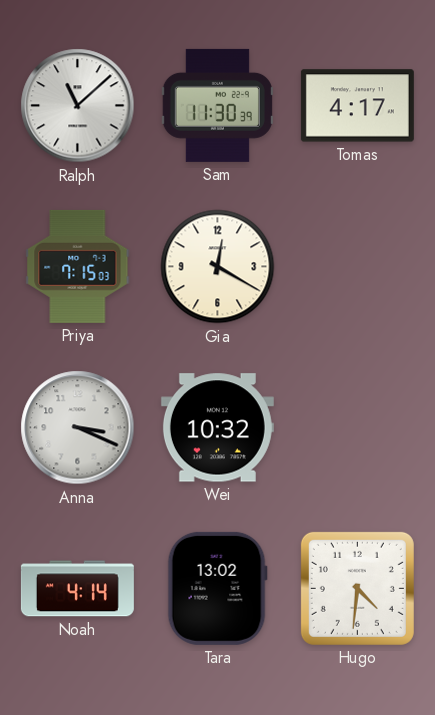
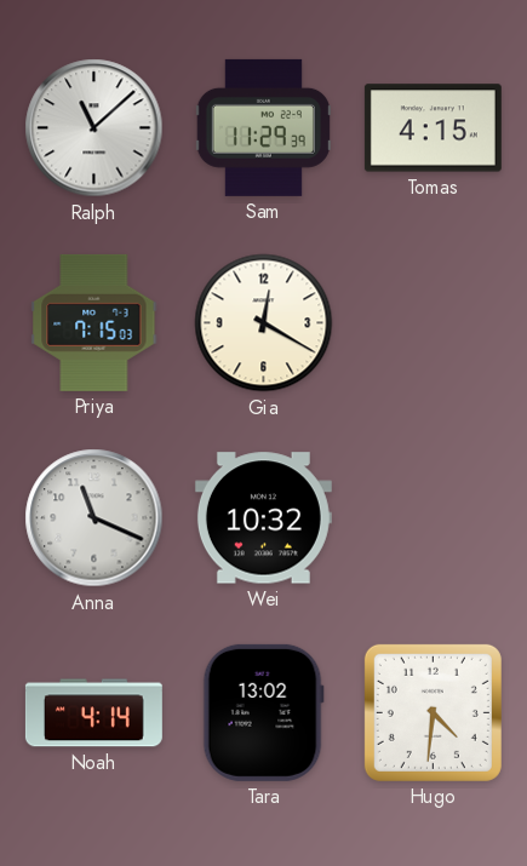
Sam: 11:30 -> 11:29
Tomas: 4:17 -> 4:15
Anna: 3:19 -> 11:19
